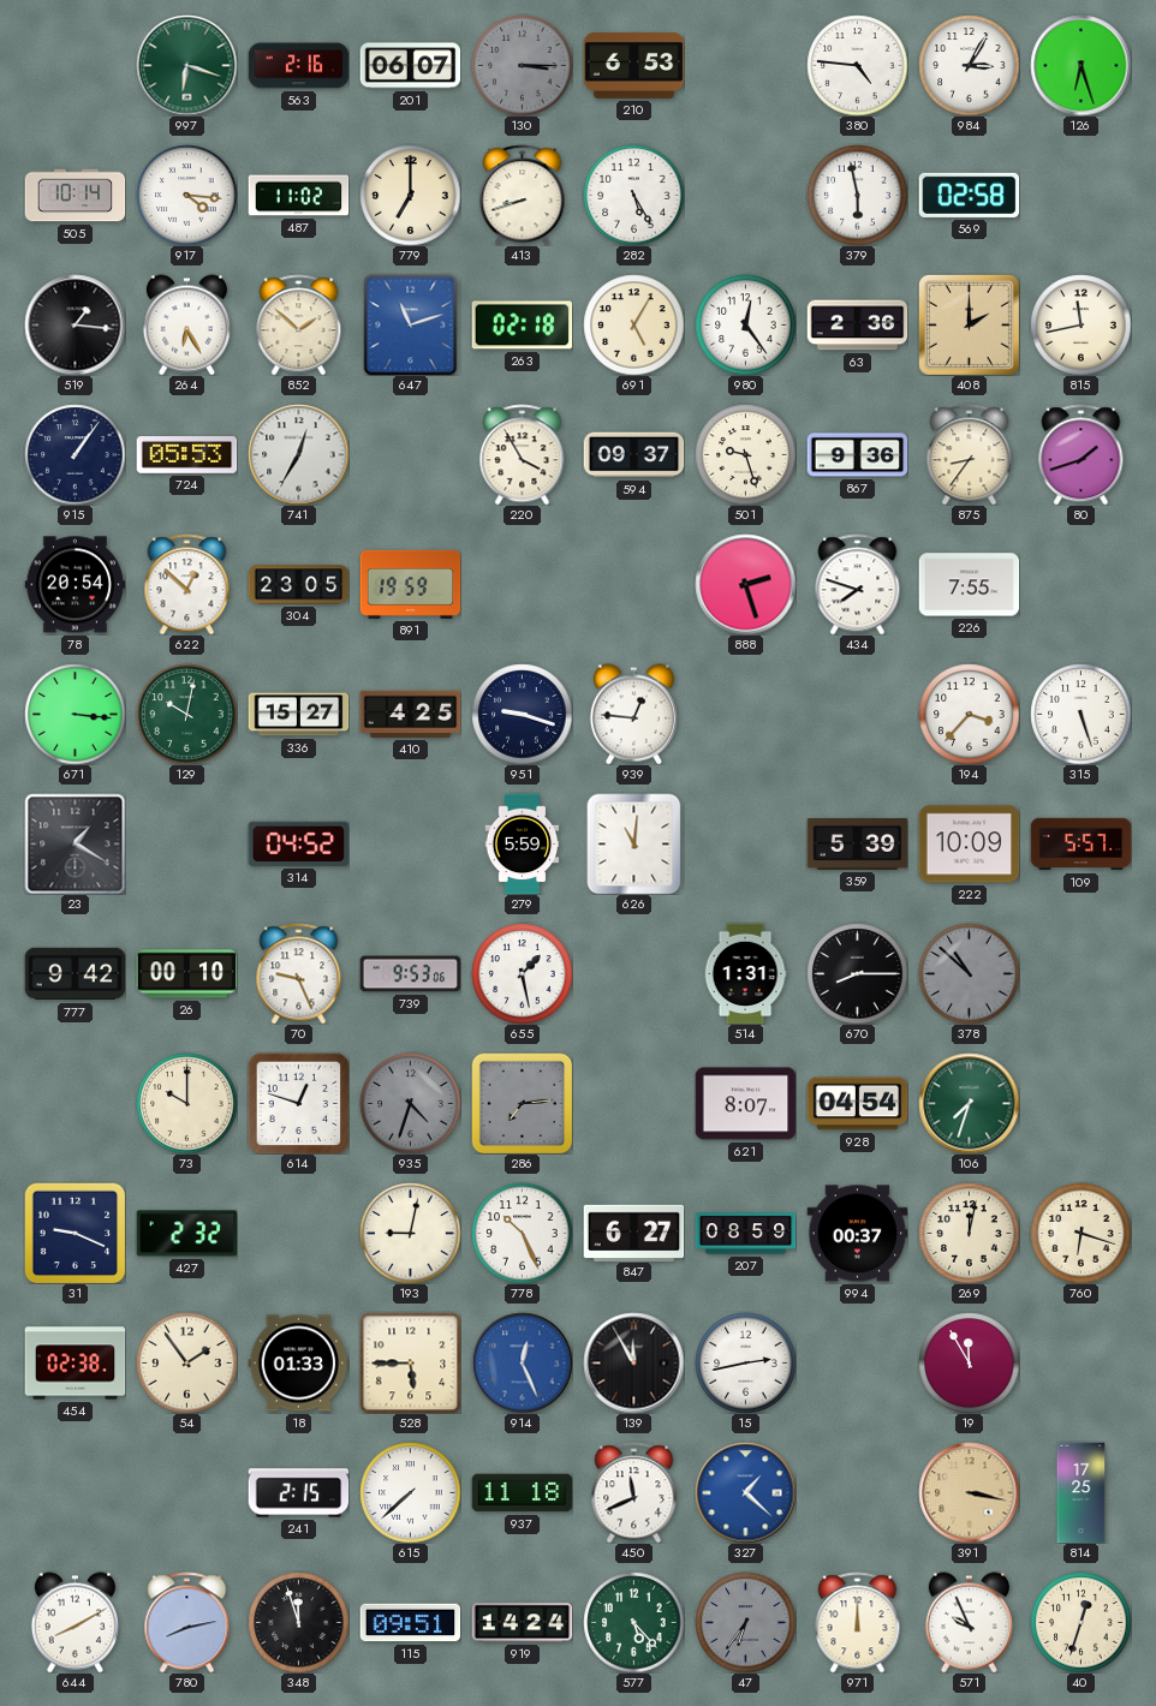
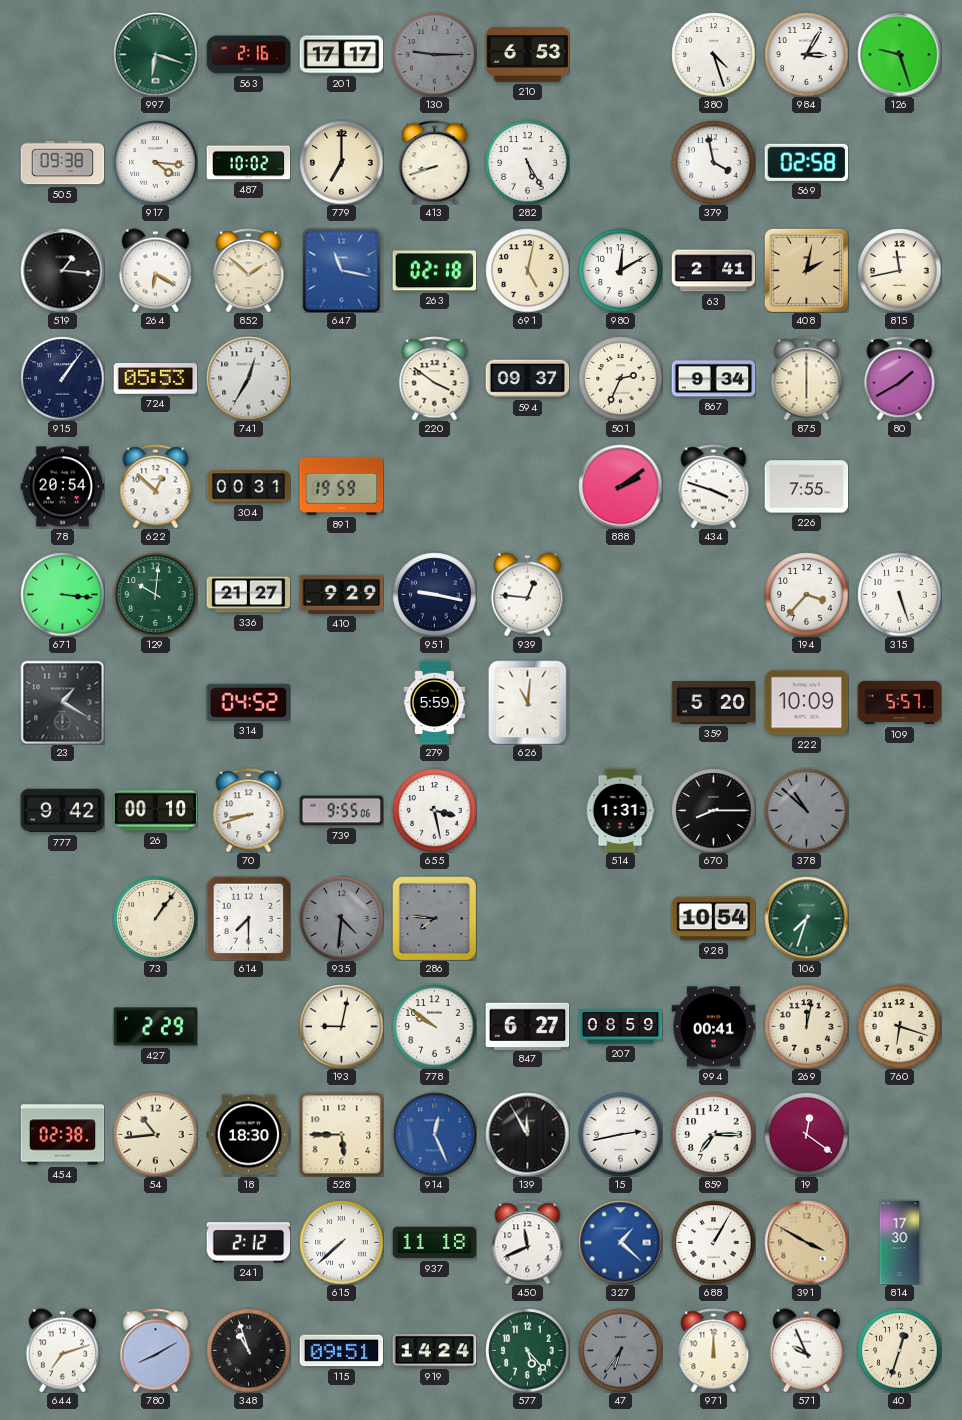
201: 06:07 -> 17:17
130: 3:15 -> 9:15
380: 4:46 -> 4:27
126: 6:27 -> 9:27
505: 10:14 -> 09:38
487: 11:02 -> 10:02
379: 5:58 -> 3:58
264: 6:25 -> 6:20
647: 11:12 -> 11:17
691: 5:05 -> 5:02
980: 12:24 -> 12:10
63: 2:36 -> 2:41
408: 2:00 -> 2:02
220: 3:55 -> 3:51
501: 9:27 -> 2:34
867: 9:36 -> 9:34
875: 8:36 -> 6:00
80: 1:42 -> 1:40
304: 23:05 -> 00:31
888: 2:27 -> 2:09
434: 7:48 -> 3:48
129: 10:02 -> 10:01
336: 15:27 -> 21:27
410: 4:25 -> 9:29
951: 9:18 -> 9:17
359: 5:39 -> 5:20
70: 9:26 -> 8:42
739: 9:53 -> 9:55
655: 1:28 -> 3:28
73: 10:00 -> 1:06
614: 12:48 -> 7:30
935: 4:33 -> 4:31
286: 7:14 -> 7:46
621: 8:07 -> none
928: 04:54 -> 10:54
31: 9:19 -> none
427: 2:32 -> 2:29
778: 10:26 -> 9:51
994: 00:37 -> 00:41
54: 1:54 -> 10:44
18: 01:33 -> 18:30
859: none -> 7:15
19: 11:55 -> 12:21
241: 2:15 -> 2:12
688: none -> 1:05
391: 3:17 -> 3:50
814: 17:25 -> 17:30
644: 8:10 -> 7:12
780: 8:13 -> 8:10
348: 11:57 -> 10:57
